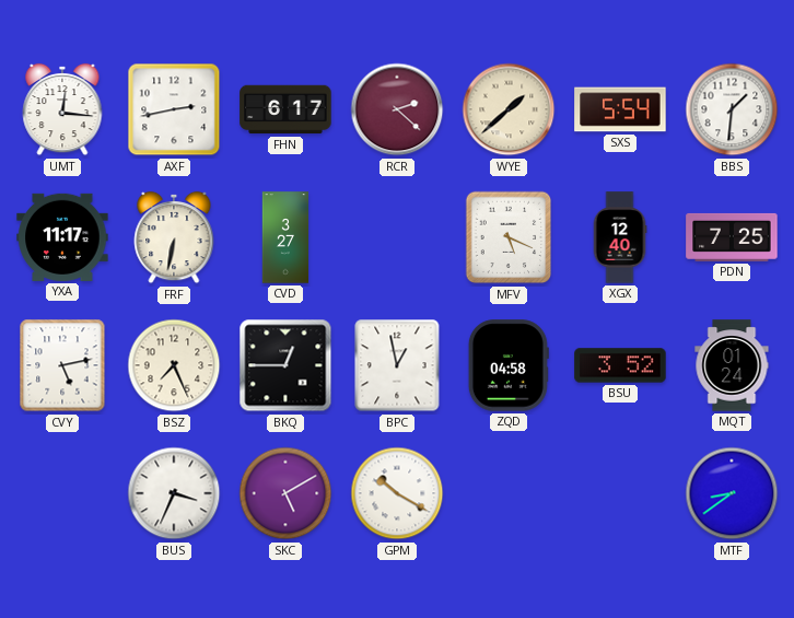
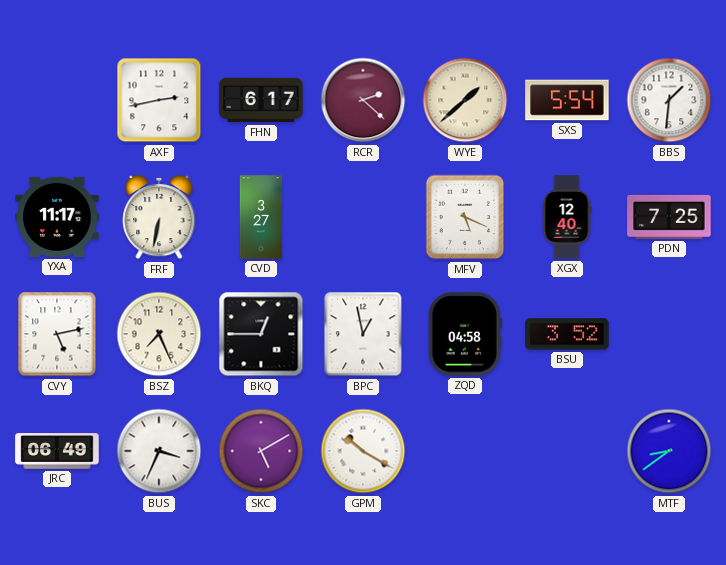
UMT: 12:16 -> none
MQT: 01:24 -> none
JRC: none -> 06:49
